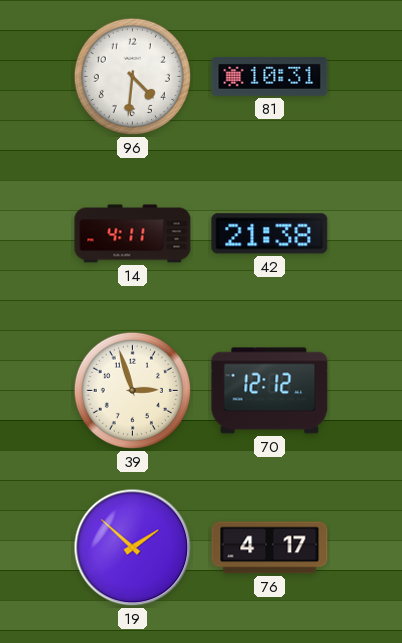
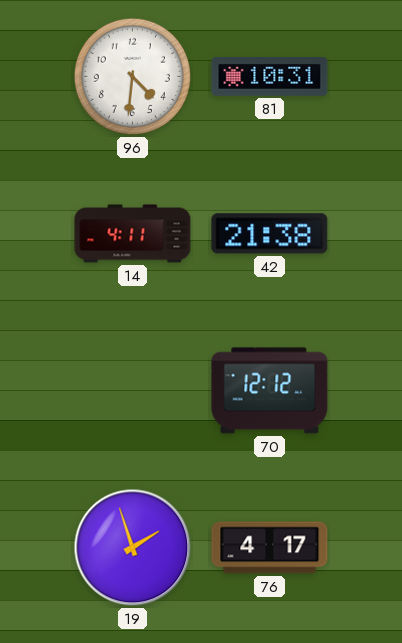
39: 2:57 -> none
19: 1:52 -> 1:57
